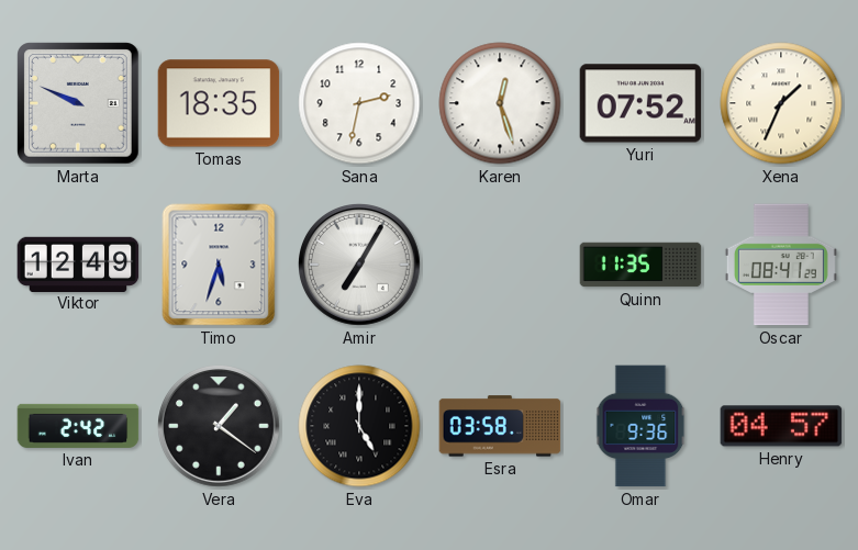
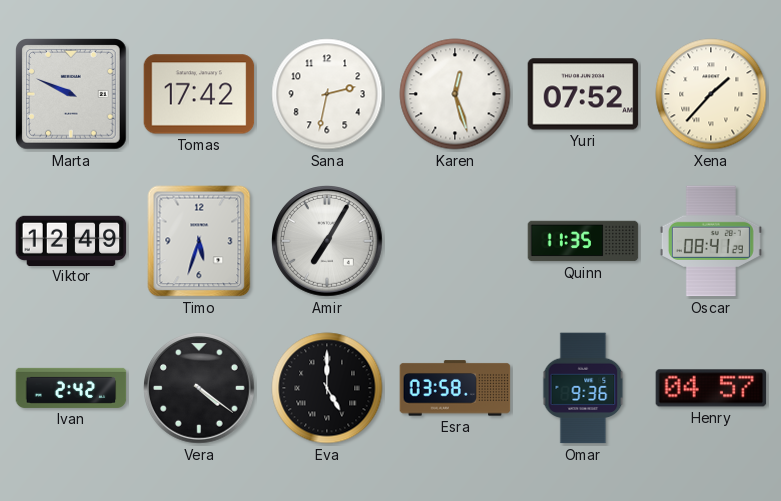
Tomas: 18:35 -> 17:42
Xena: 1:34 -> 1:37
Vera: 1:21 -> 4:21
